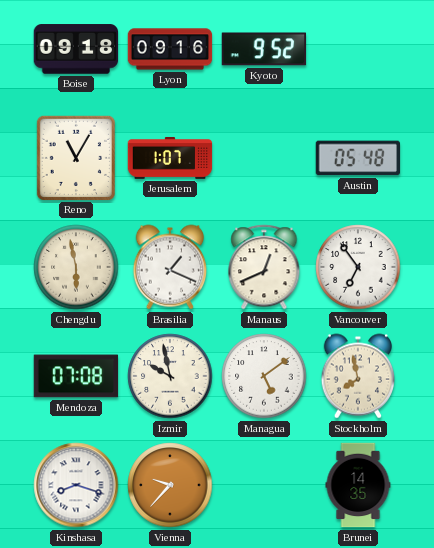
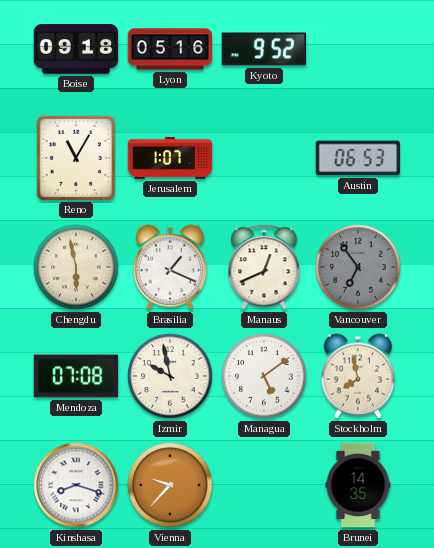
Lyon: 09:16 -> 05:16
Austin: 05:48 -> 06:53
Vancouver dial: white -> grey
